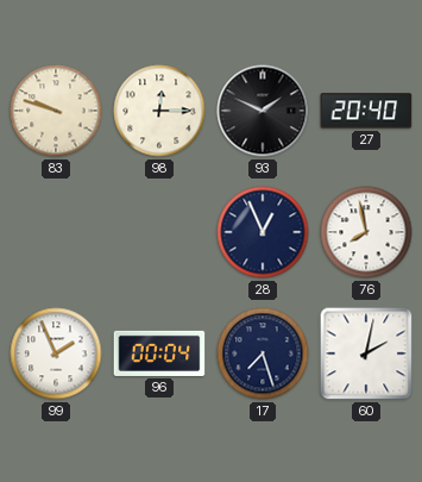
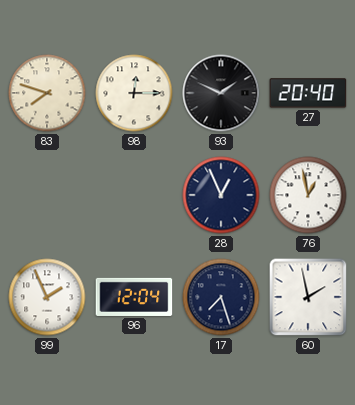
83: 9:48 -> 7:48
76: 7:58 -> 12:58
96: 00:04 -> 12:04
60: 2:02 -> 1:58
